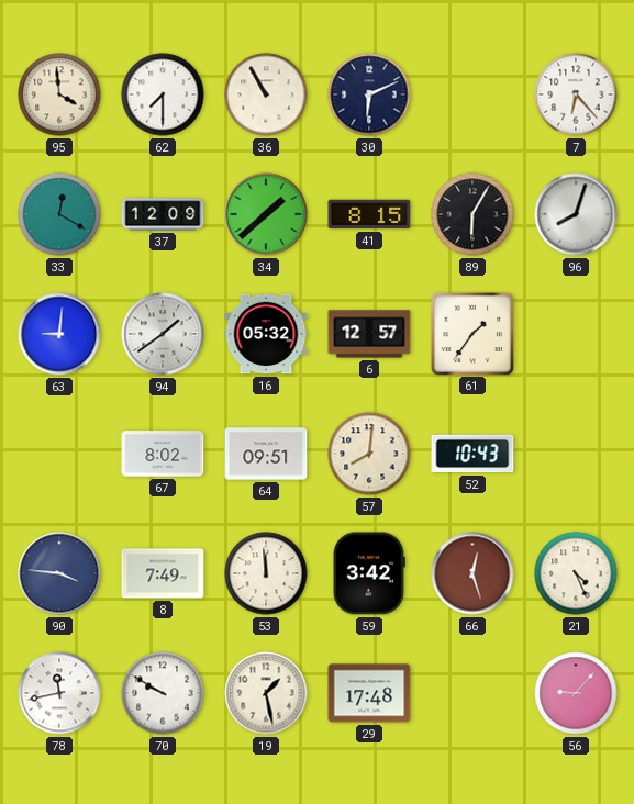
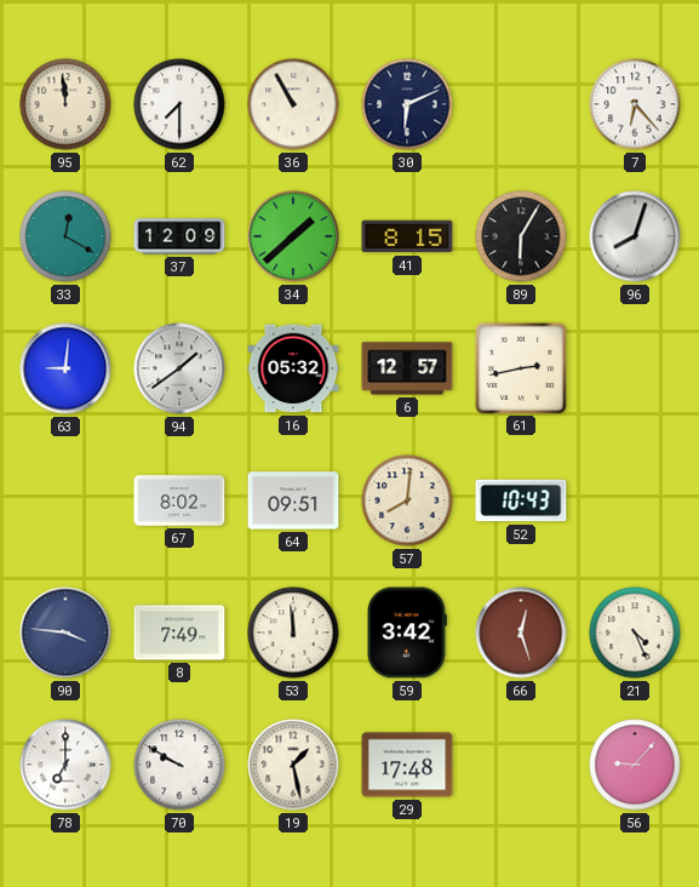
95: 3:59 -> 11:59
61: 1:36 -> 2:43
78: 11:43 -> 7:00
